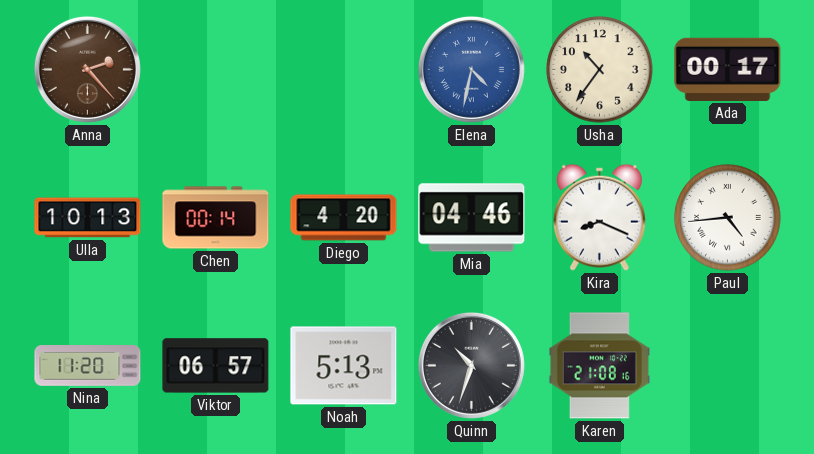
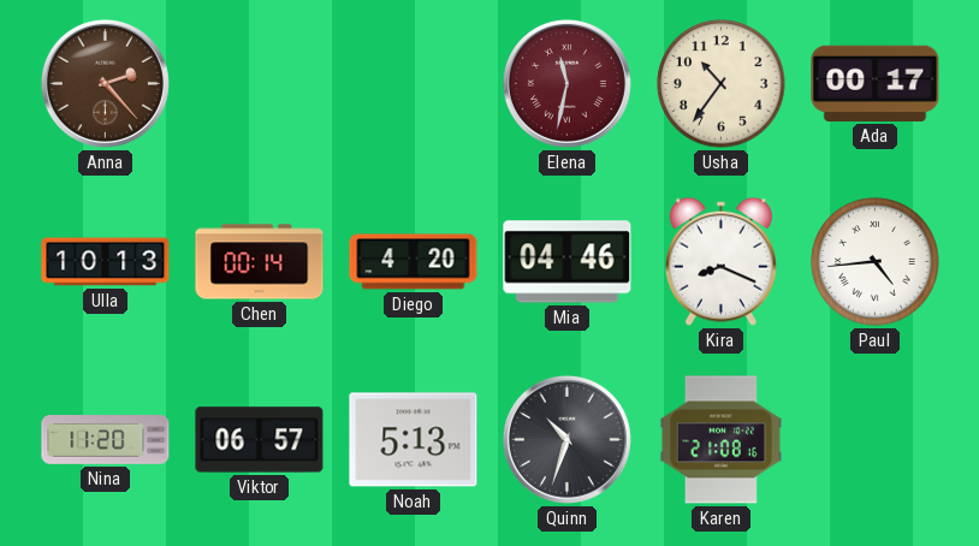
Elena: 4:32 -> 11:32
Elena dial: blue -> burgundy
